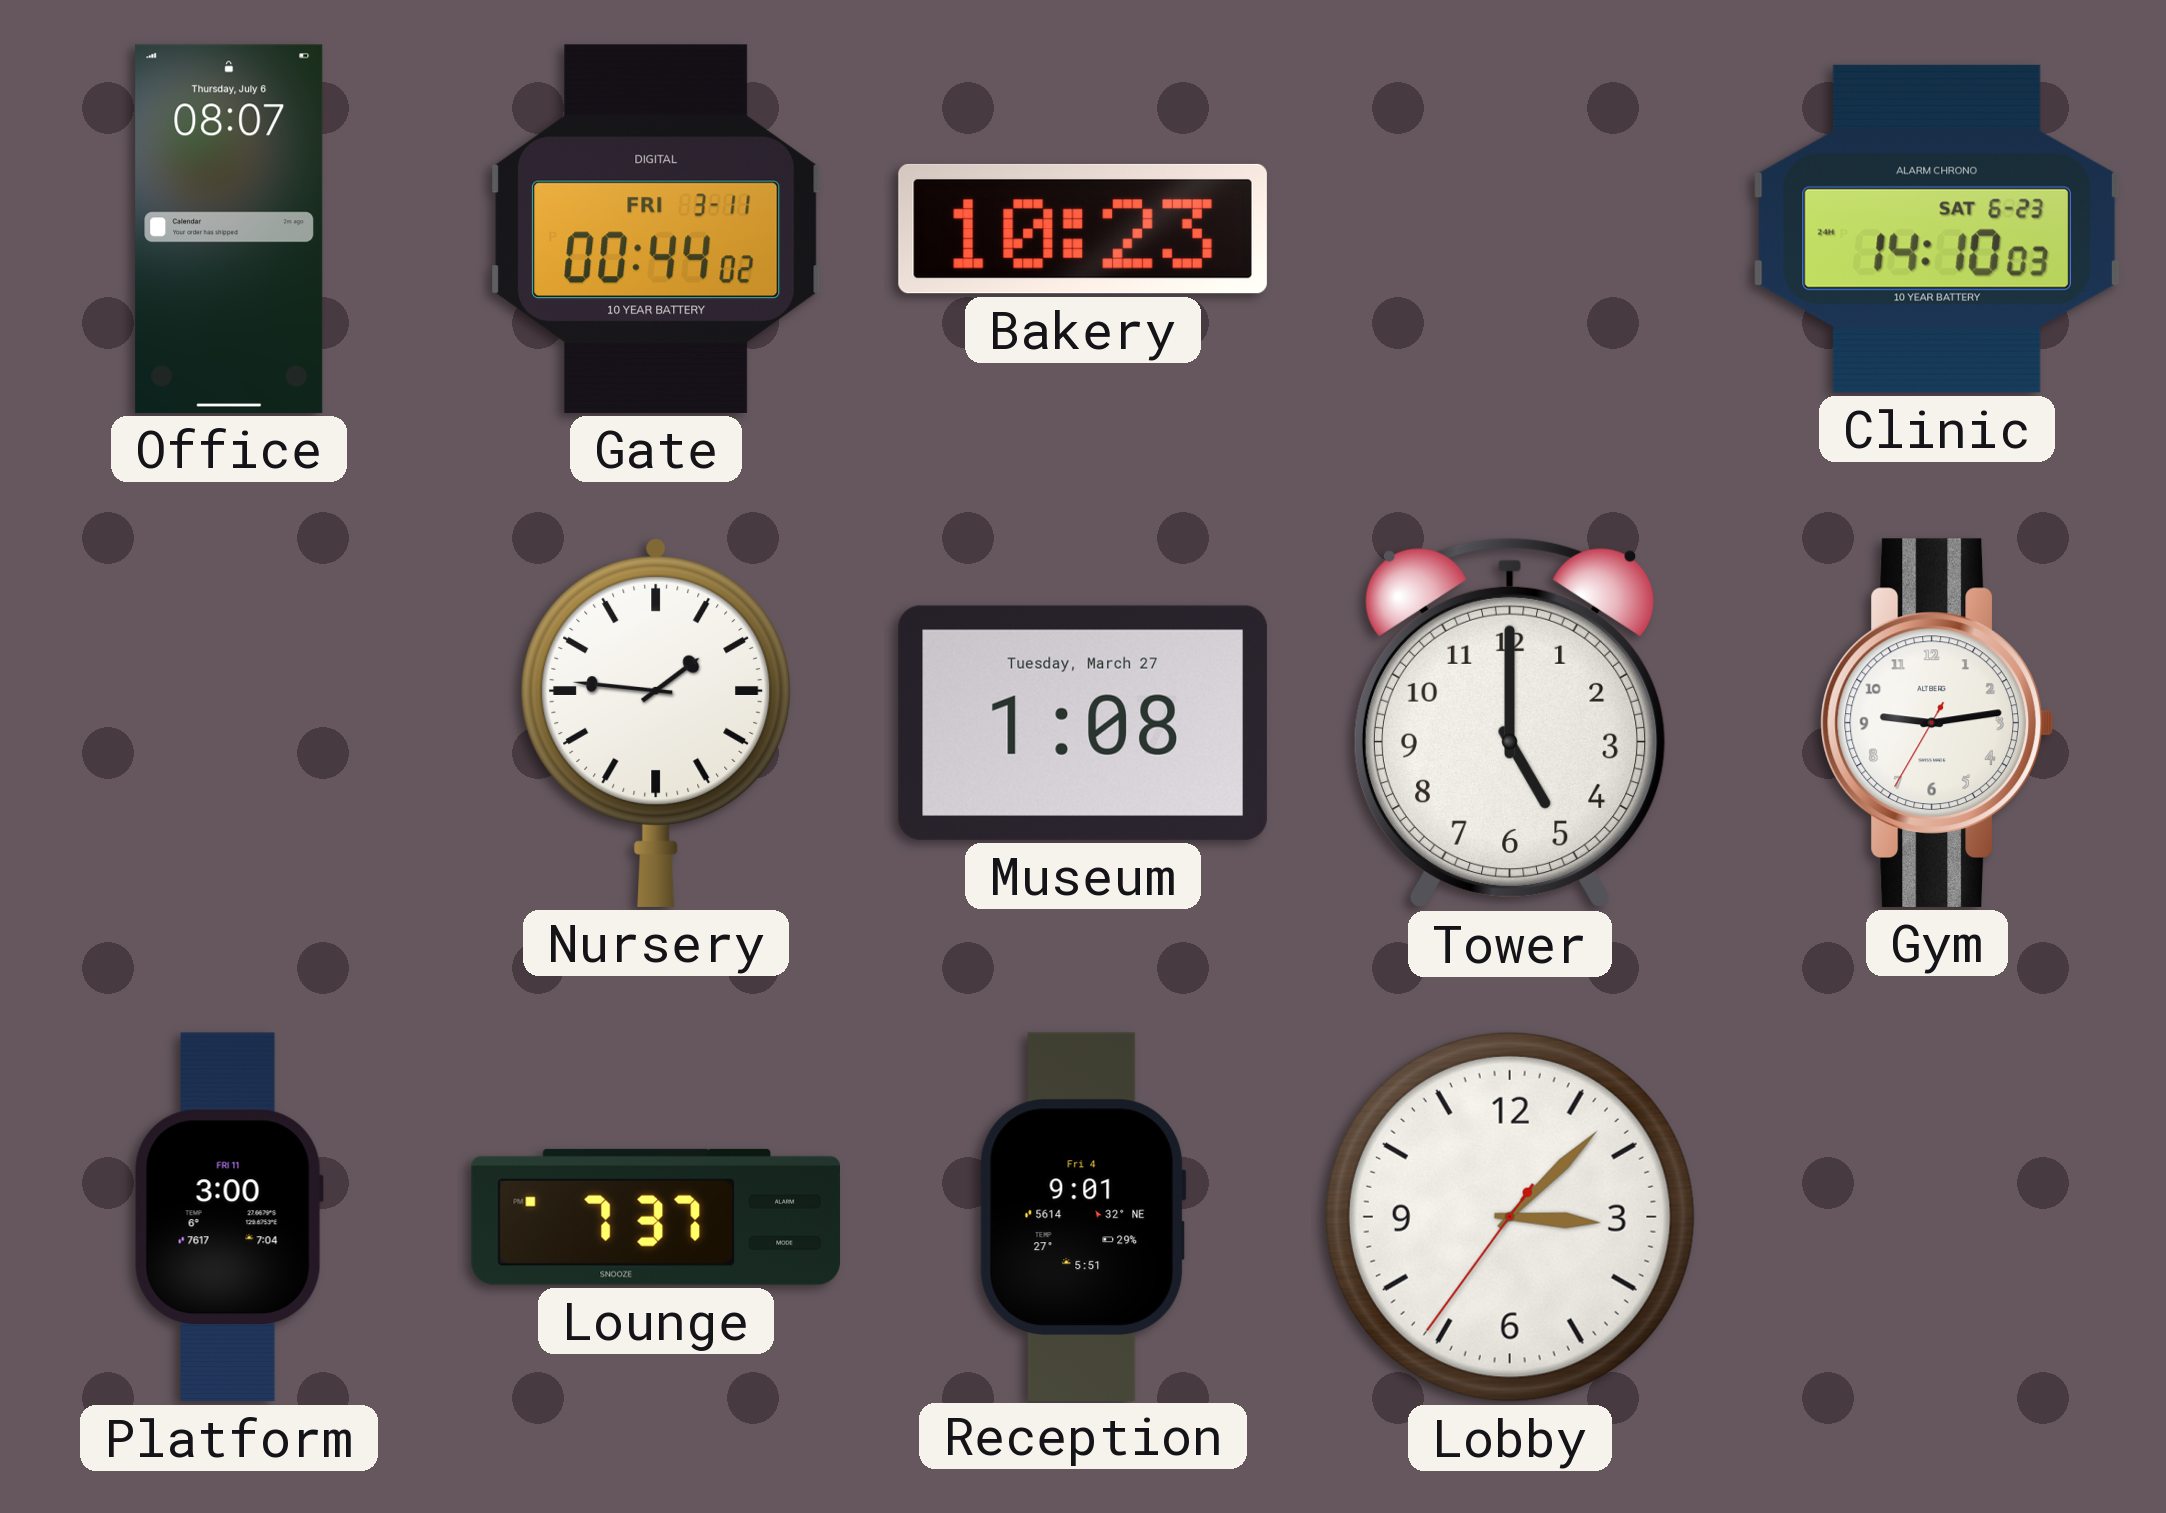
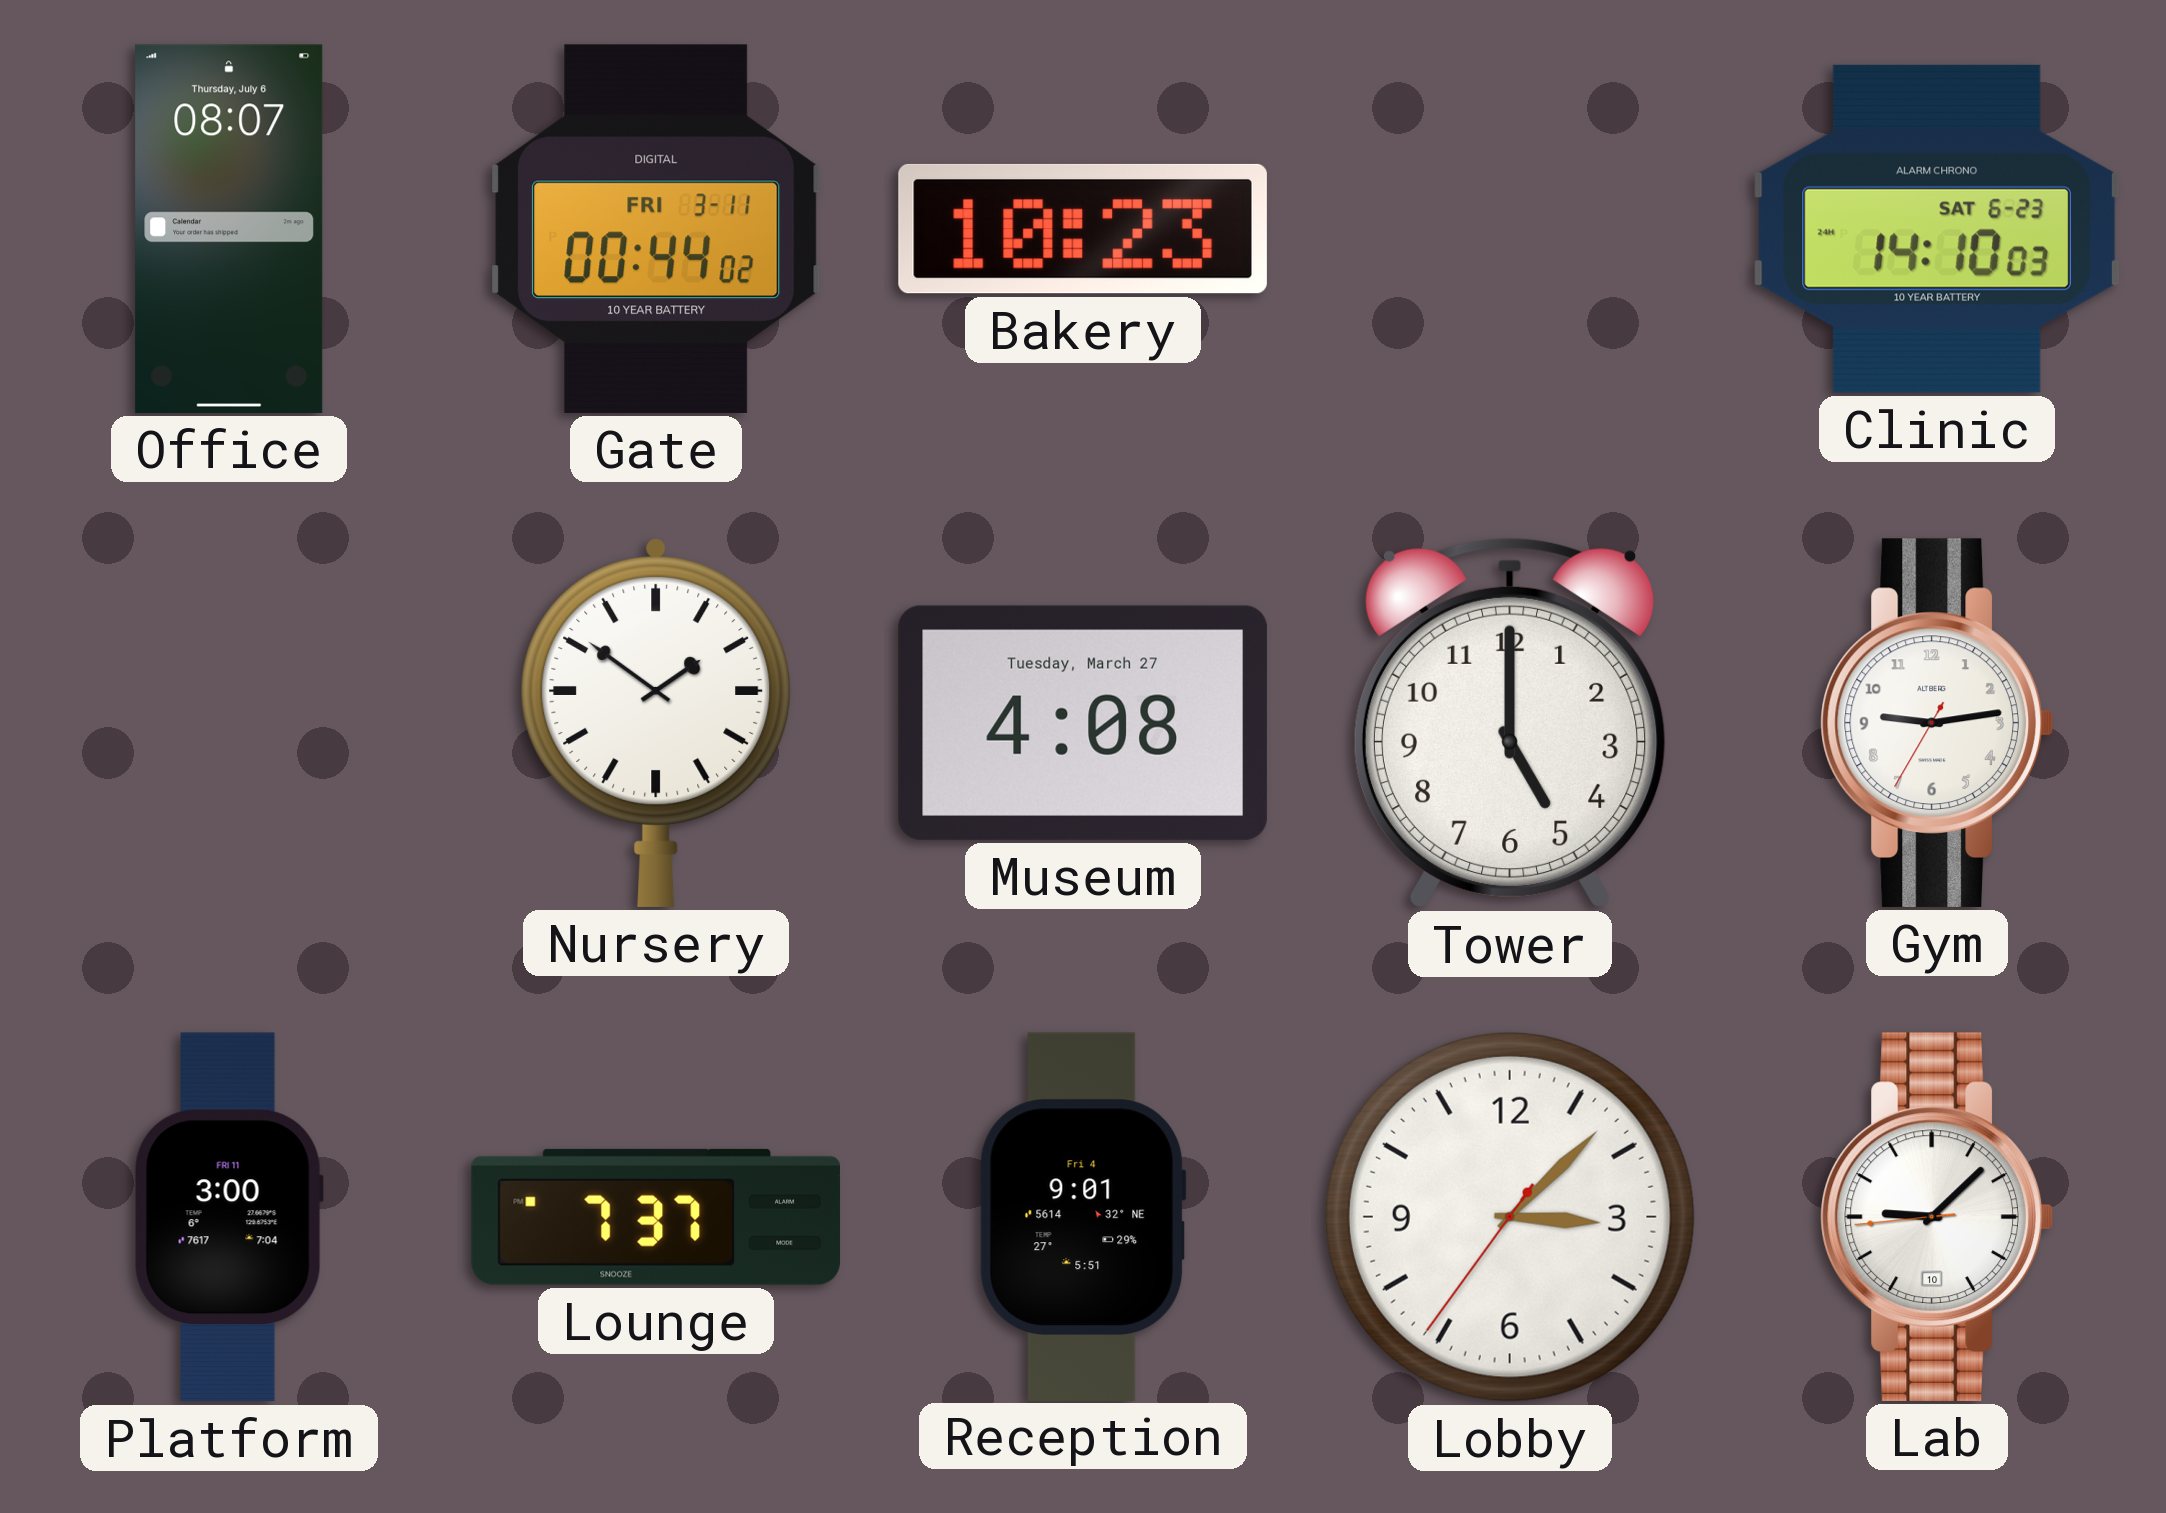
Nursery: 1:46 -> 1:51
Museum: 1:08 -> 4:08
Lab: none -> 9:07
